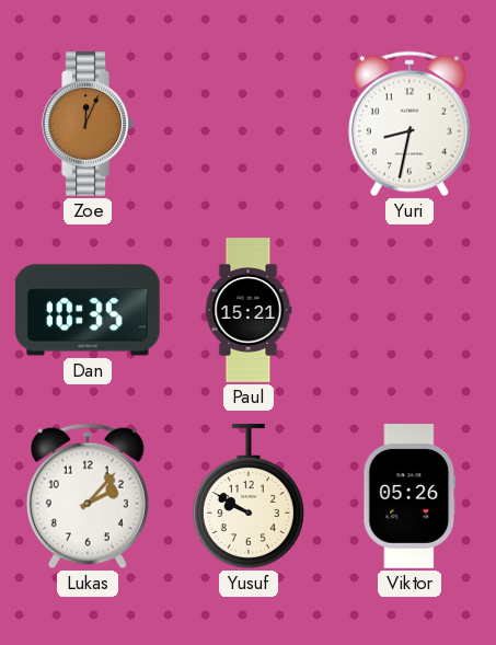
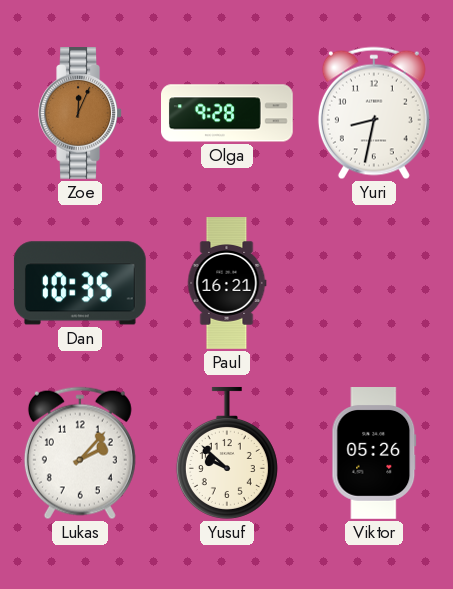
Olga: none -> 9:28
Paul: 15:21 -> 16:21
Yusuf: 9:50 -> 9:52
